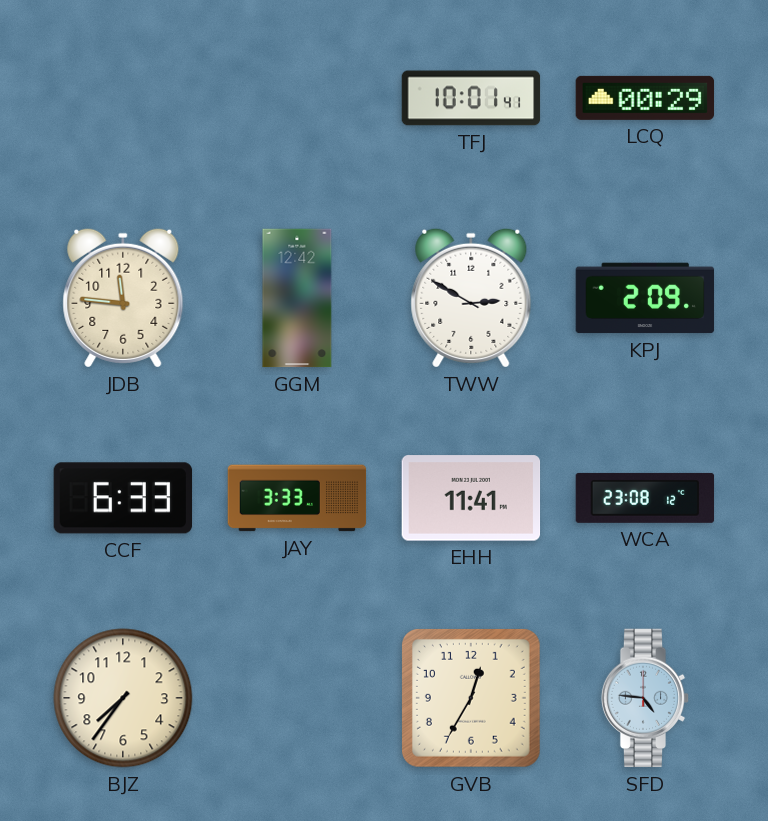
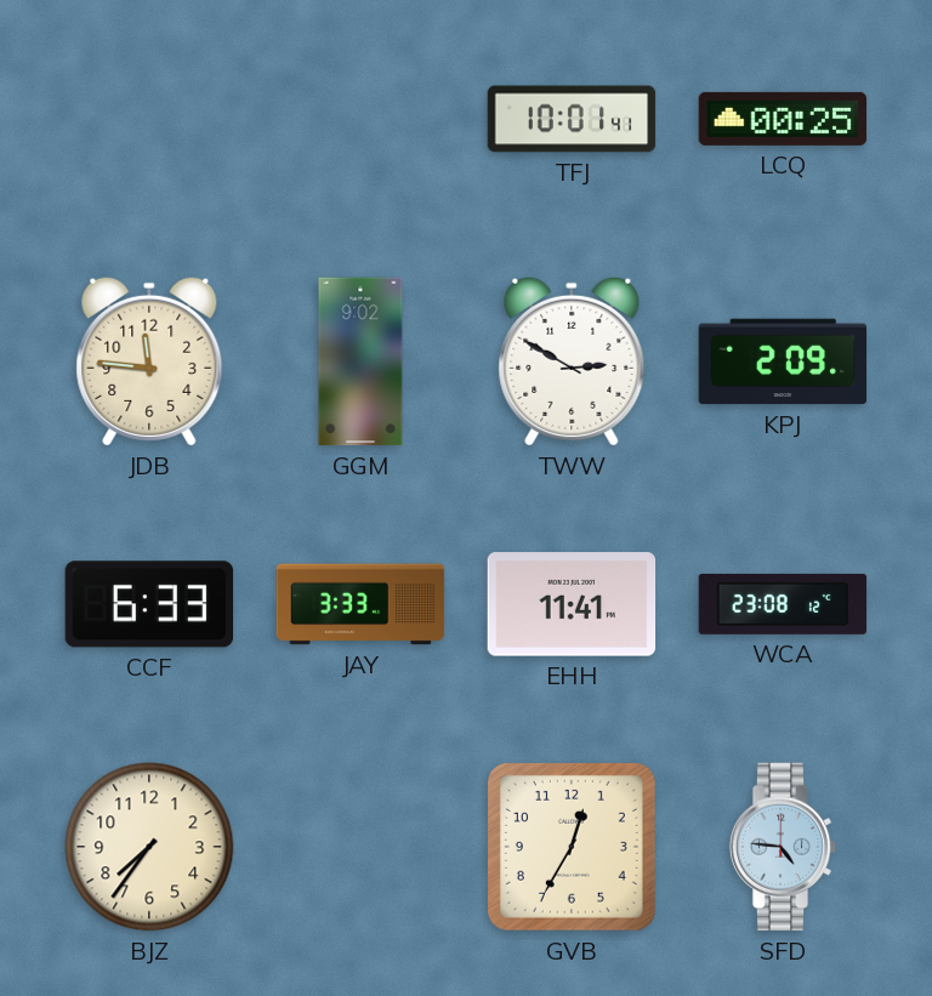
LCQ: 00:29 -> 00:25
GGM: 12:42 -> 9:02
